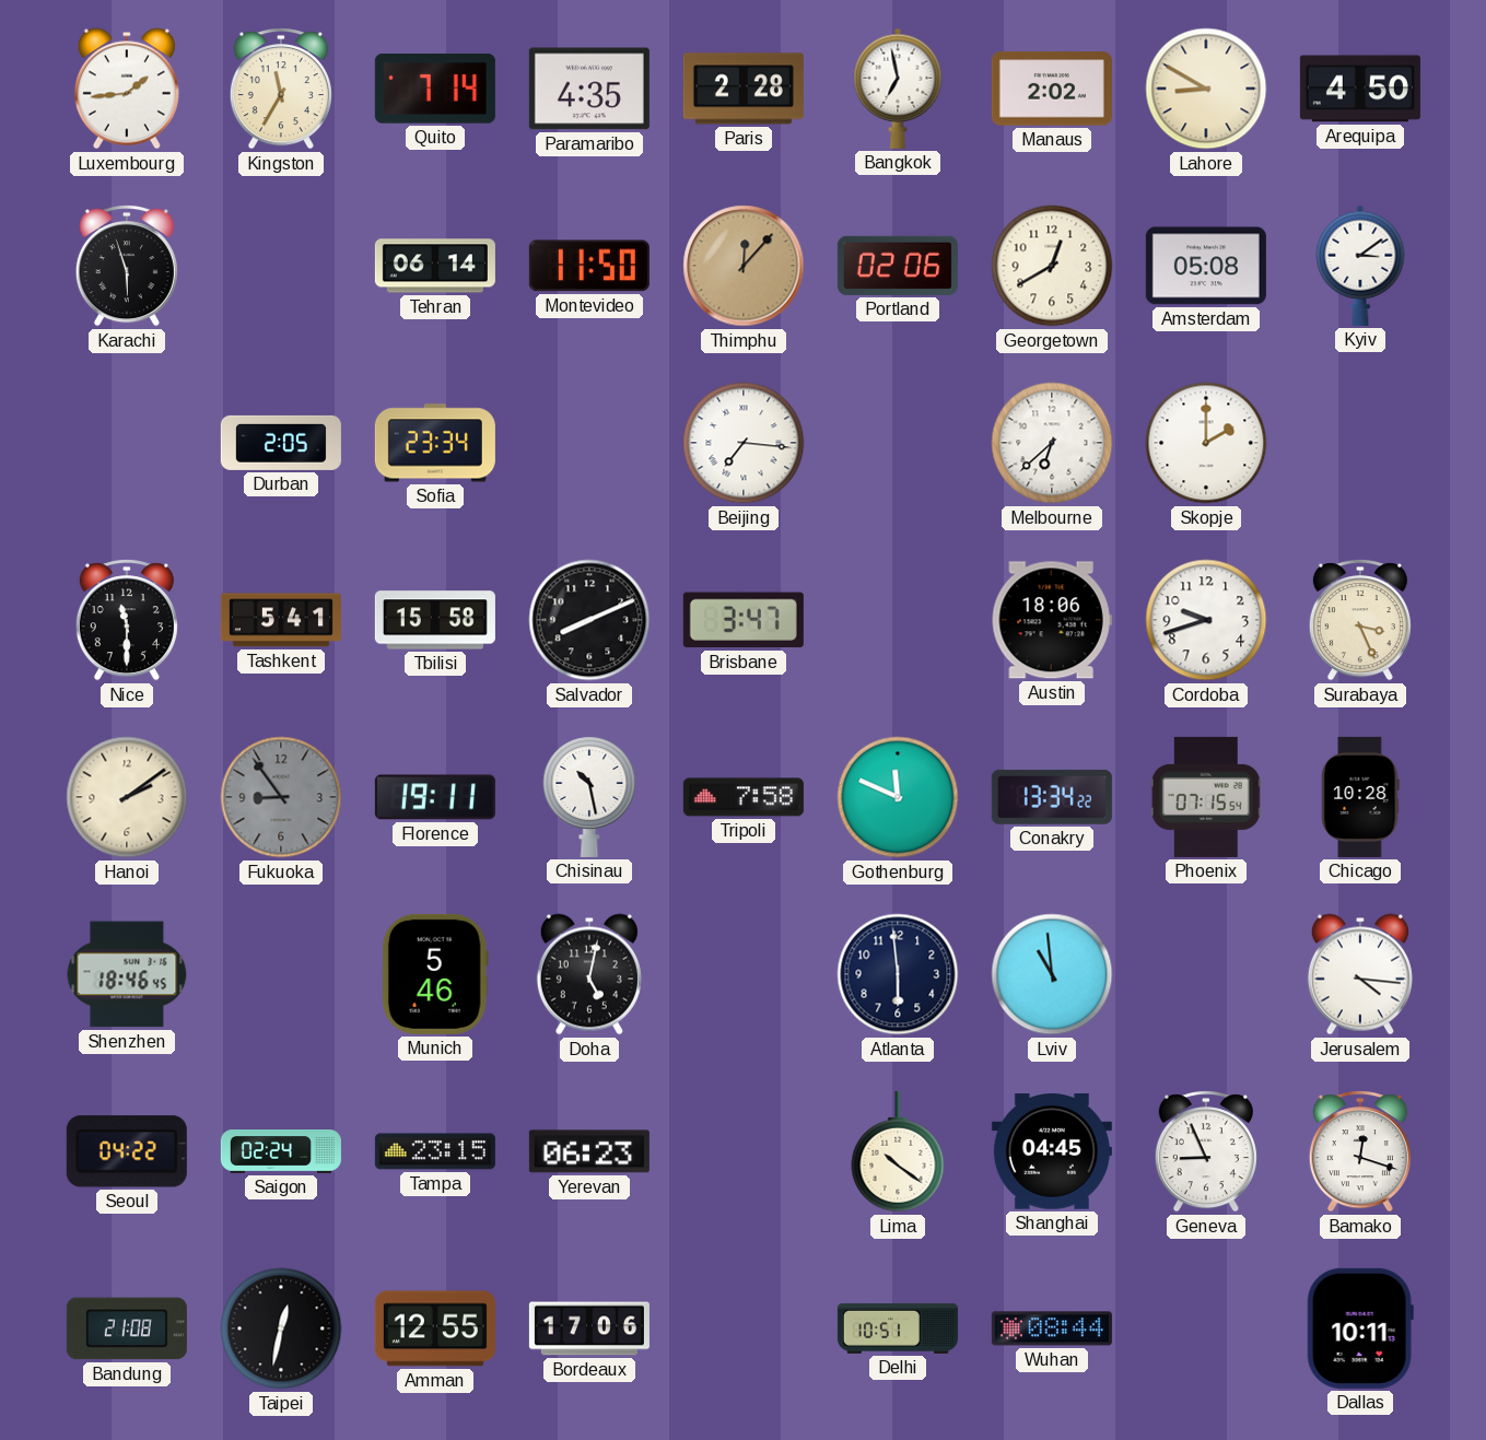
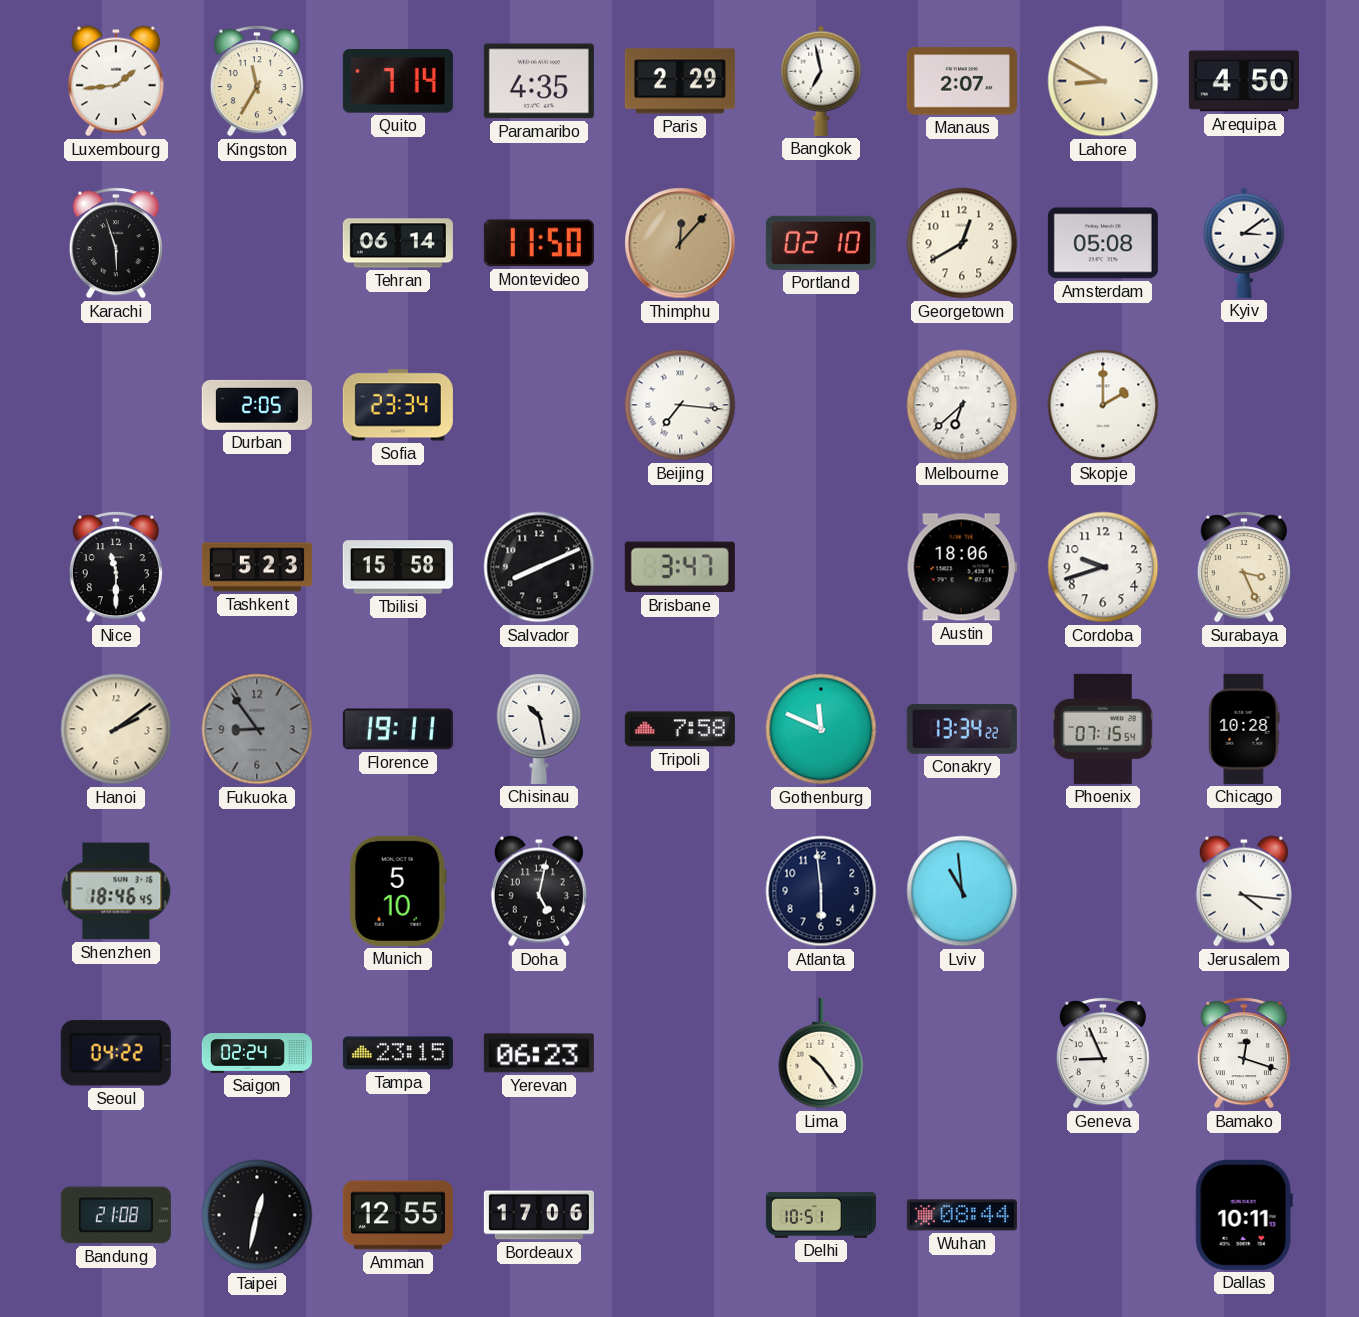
Paris: 2:28 -> 2:29
Manaus: 2:02 -> 2:07
Portland: 02:06 -> 02:10
Tashkent: 5:41 -> 5:23
Munich: 5:46 -> 5:10
Lima: 10:21 -> 10:24
Shanghai: 04:45 -> none
